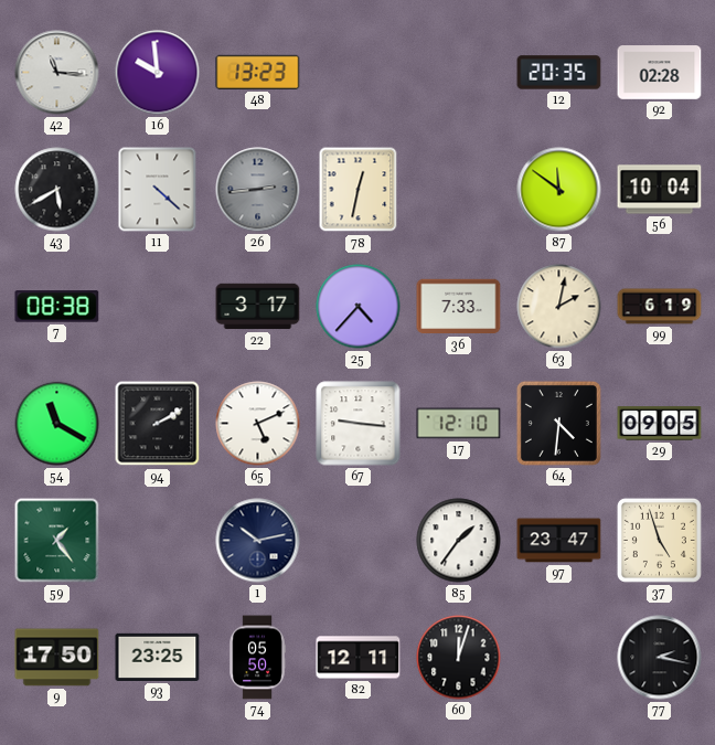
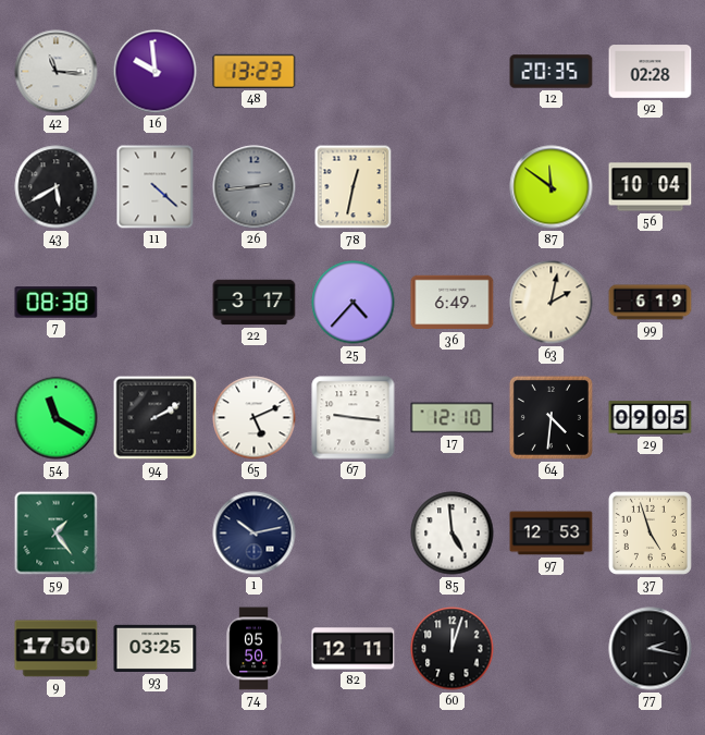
36: 7:33 -> 6:49
85: 1:36 -> 4:59
97: 23:47 -> 12:53
93: 23:25 -> 03:25
